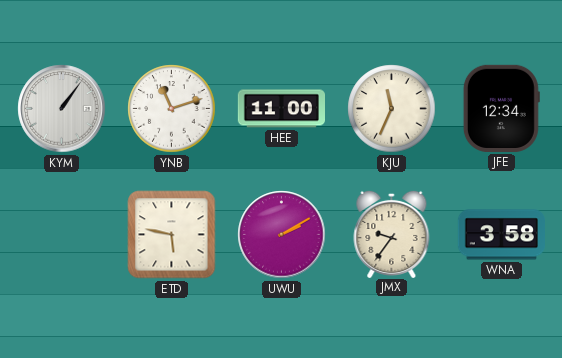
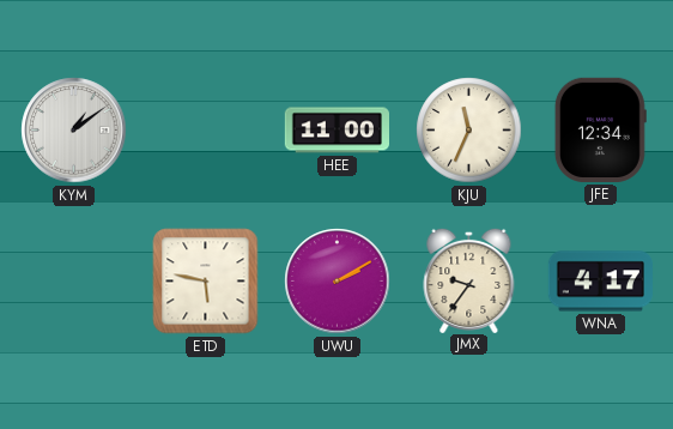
KYM: 1:06 -> 1:09
YNB: 11:12 -> none
WNA: 3:58 -> 4:17
